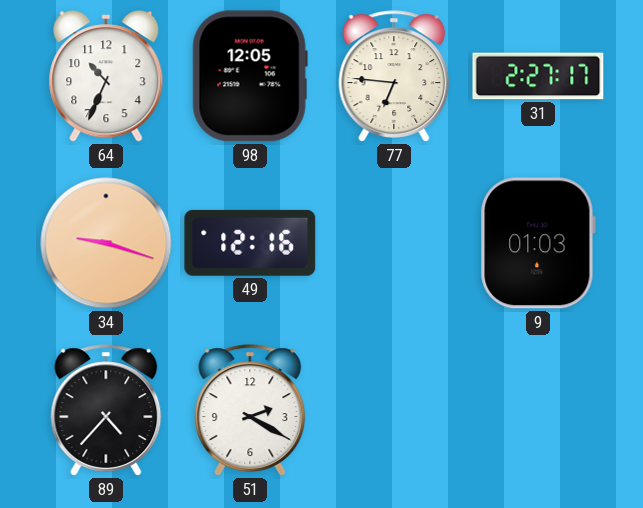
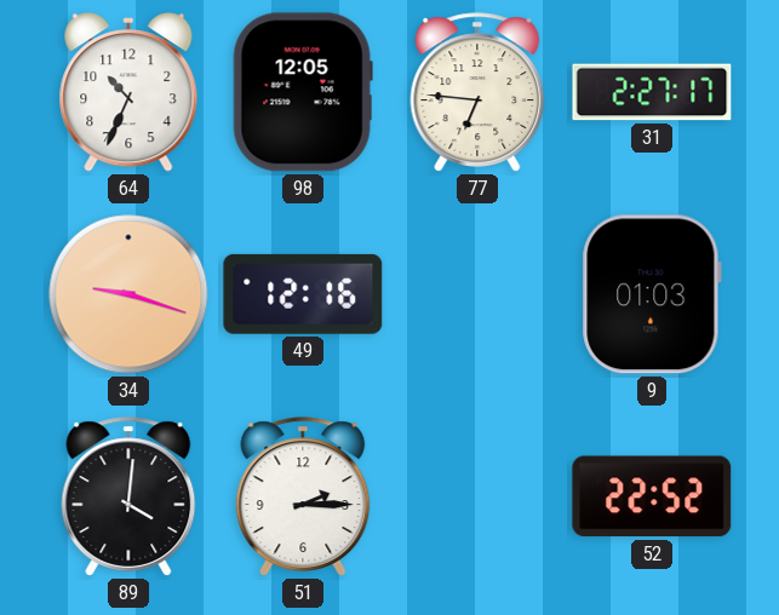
89: 4:37 -> 4:01
51: 2:20 -> 2:15
52: none -> 22:52
